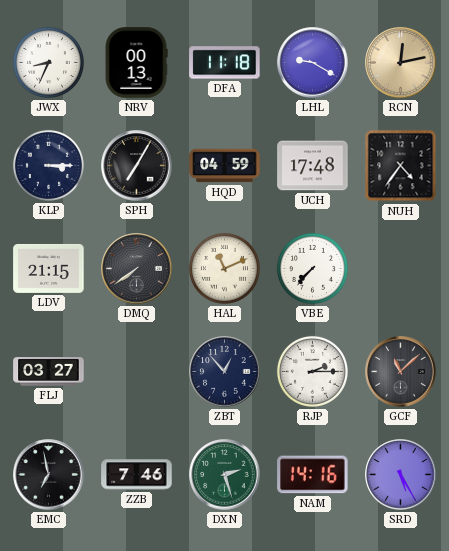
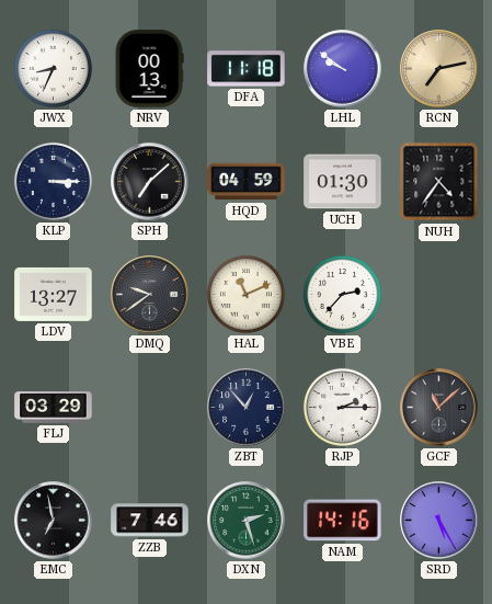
LHL: 9:20 -> 9:51
RCN: 12:13 -> 7:13
SPH: 7:05 -> 7:08
UCH: 17:48 -> 01:30
LDV: 21:15 -> 13:27
DMQ: 7:39 -> 9:39
VBE: 7:37 -> 2:37
FLJ: 03:27 -> 03:29
